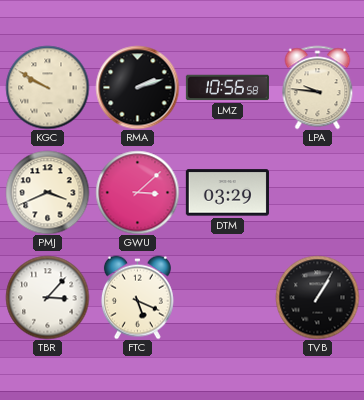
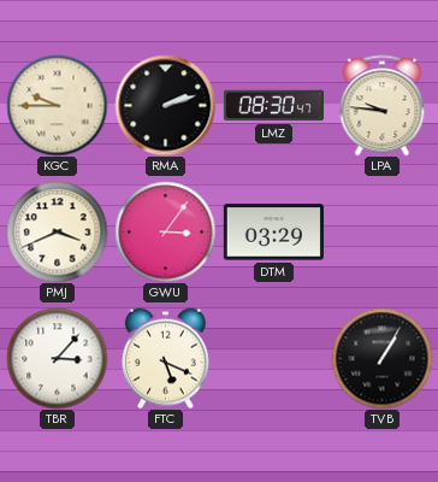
KGC: 9:50 -> 9:45
LMZ: 10:56 -> 08:30
GWU: 3:08 -> 3:06
